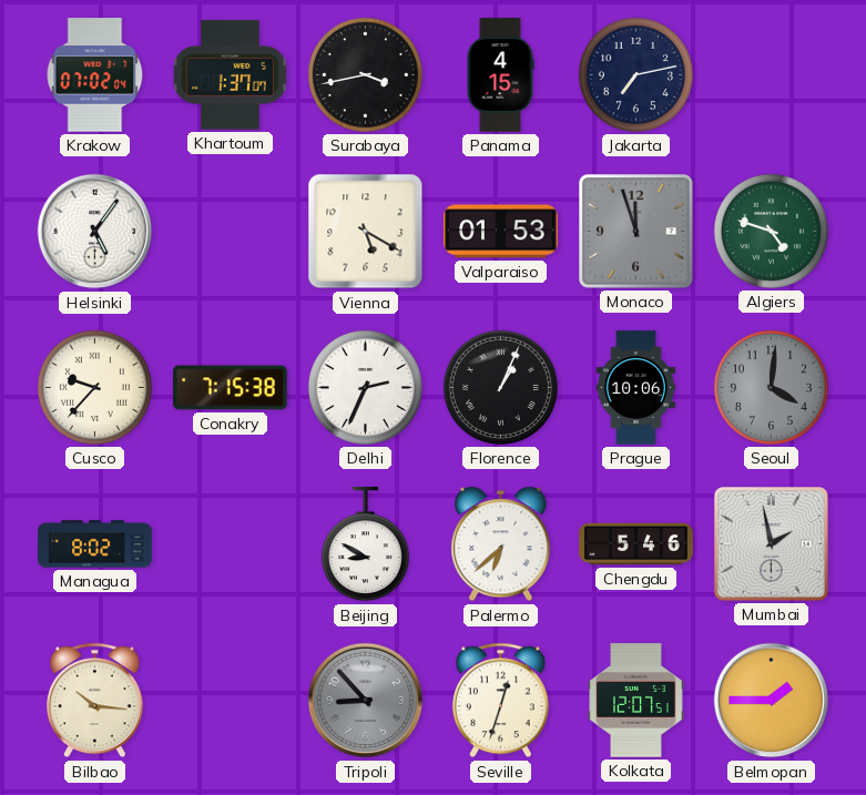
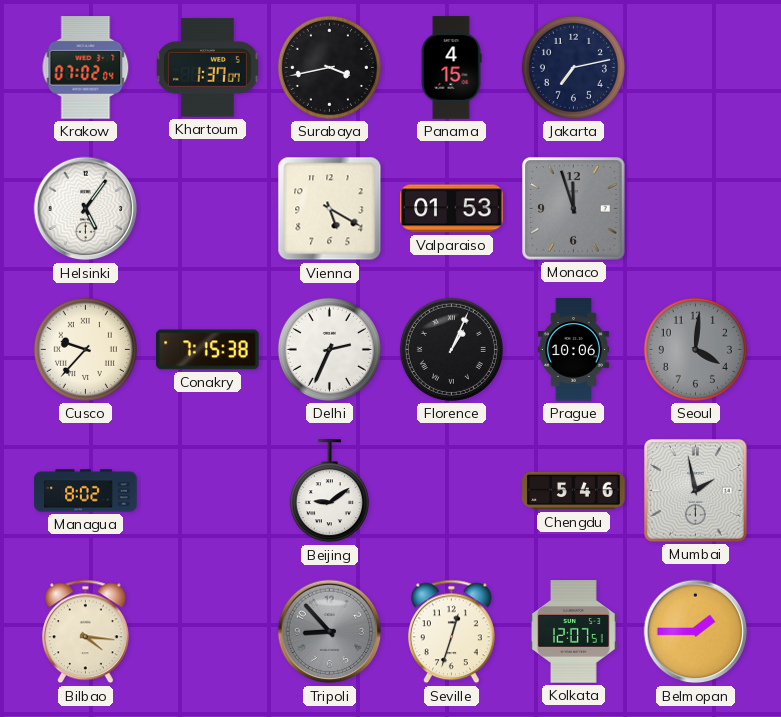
Algiers: 4:48 -> none
Beijing: 8:50 -> 9:09
Palermo: 6:38 -> none
Bilbao: 10:16 -> 4:16
